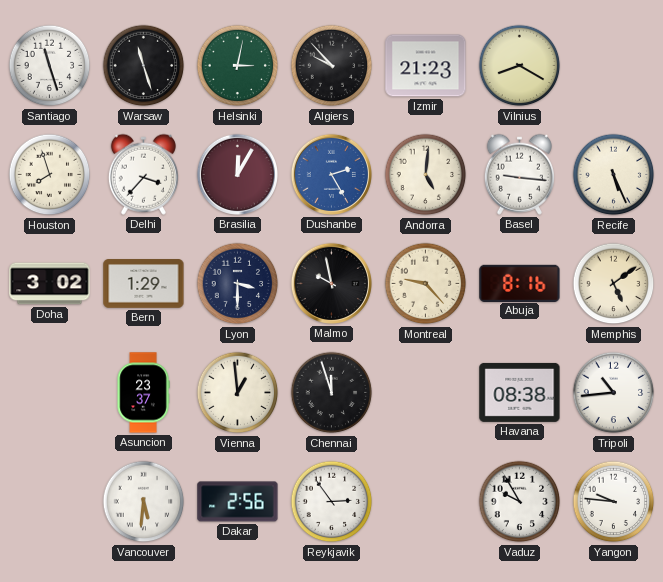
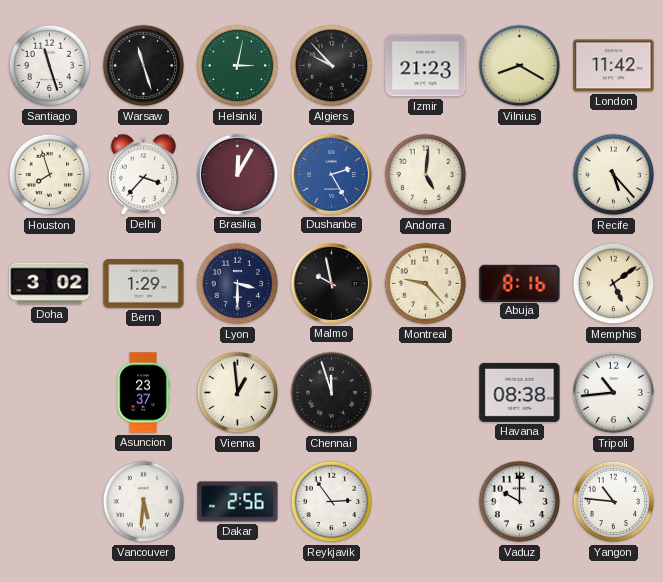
London: none -> 11:42
Basel: 9:16 -> none
Recife: 5:26 -> 5:23
Vaduz: 9:55 -> 10:00
Yangon: 9:46 -> 10:46
